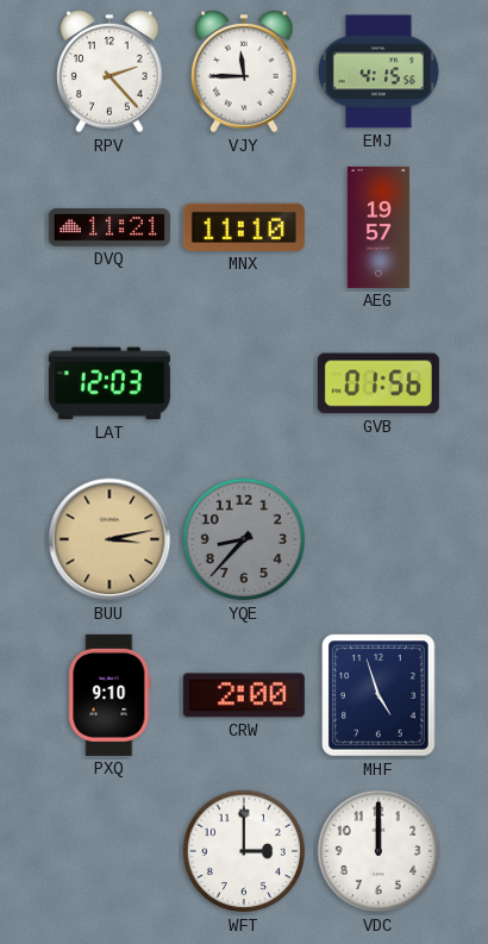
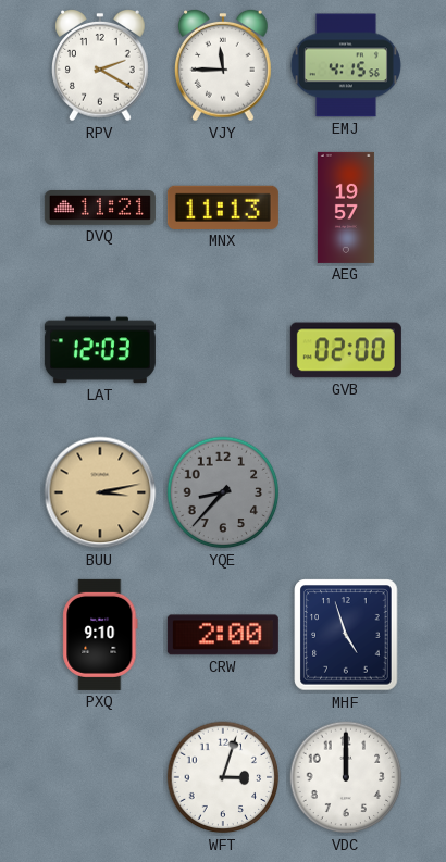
RPV: 2:23 -> 2:20
MNX: 11:10 -> 11:13
GVB: 01:56 -> 02:00
WFT: 3:00 -> 3:03
